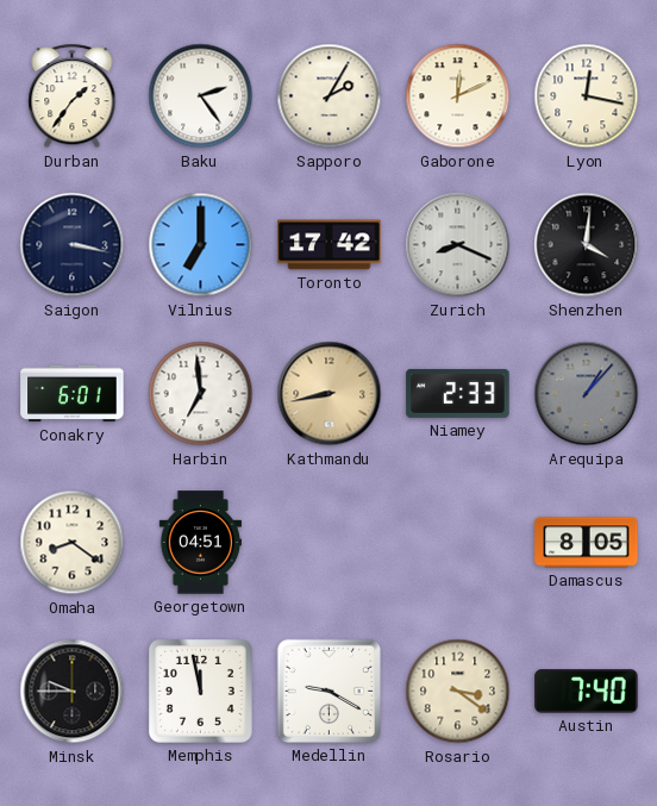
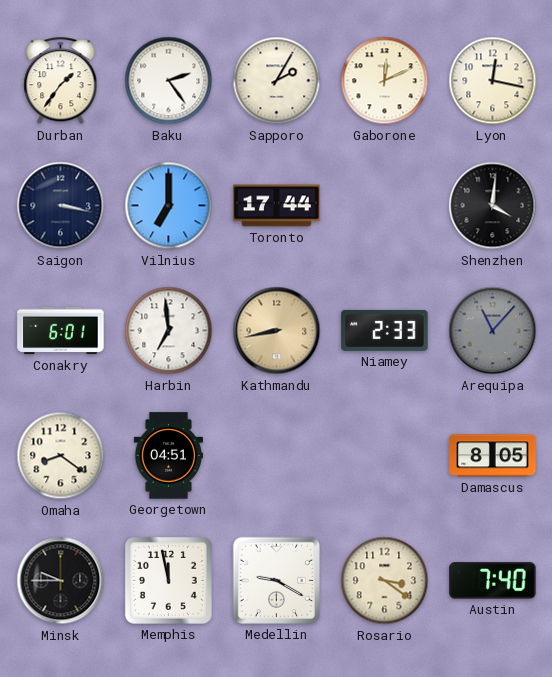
Toronto: 17:42 -> 17:44
Zurich: 8:19 -> none
Arequipa: 1:07 -> 11:07
